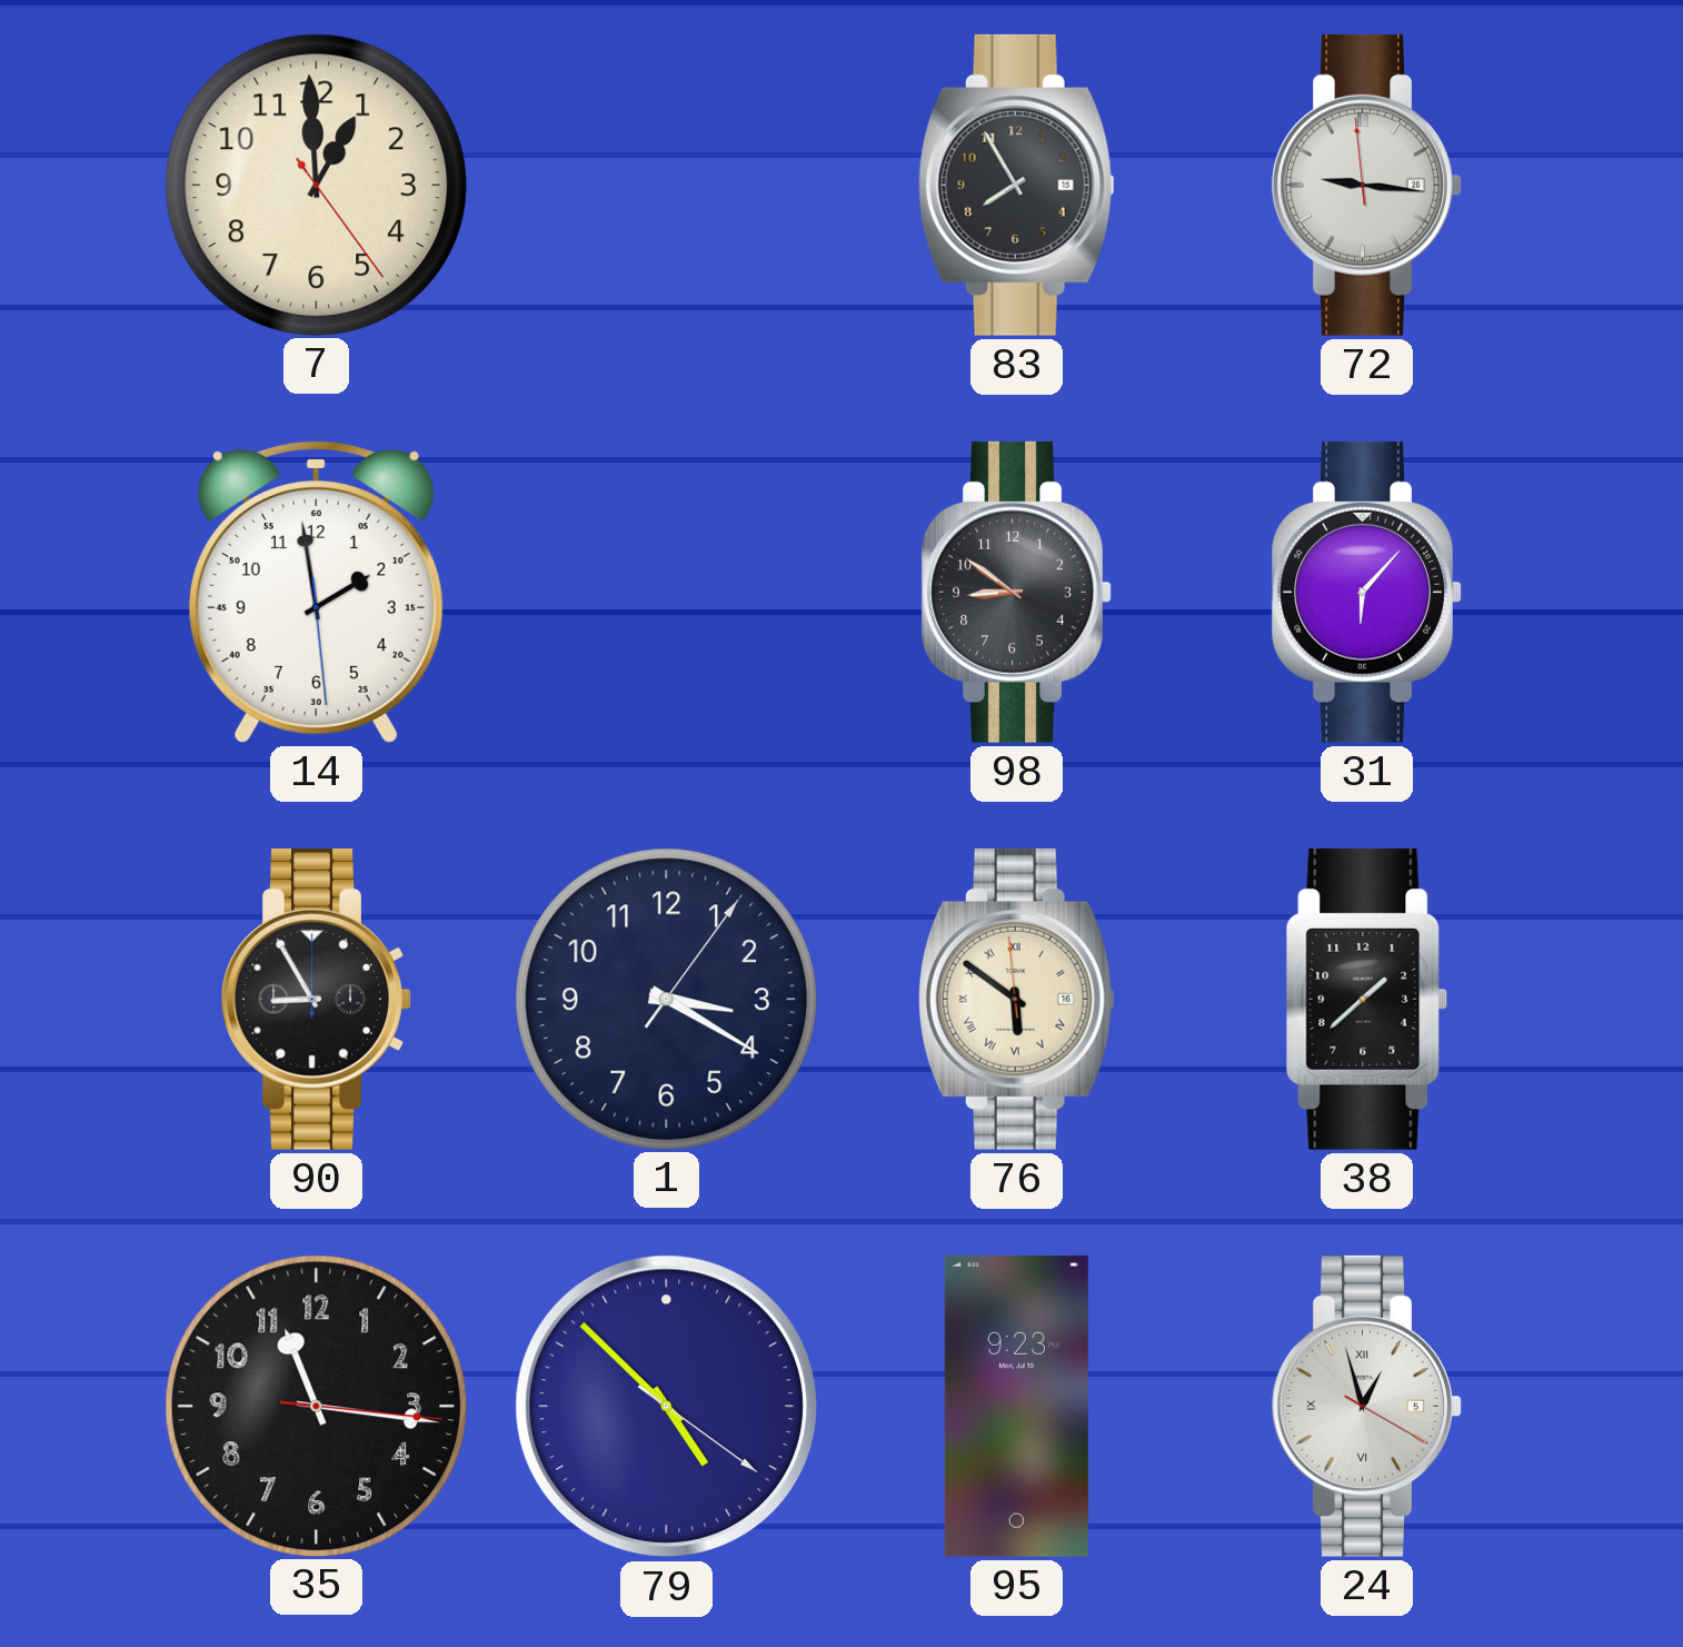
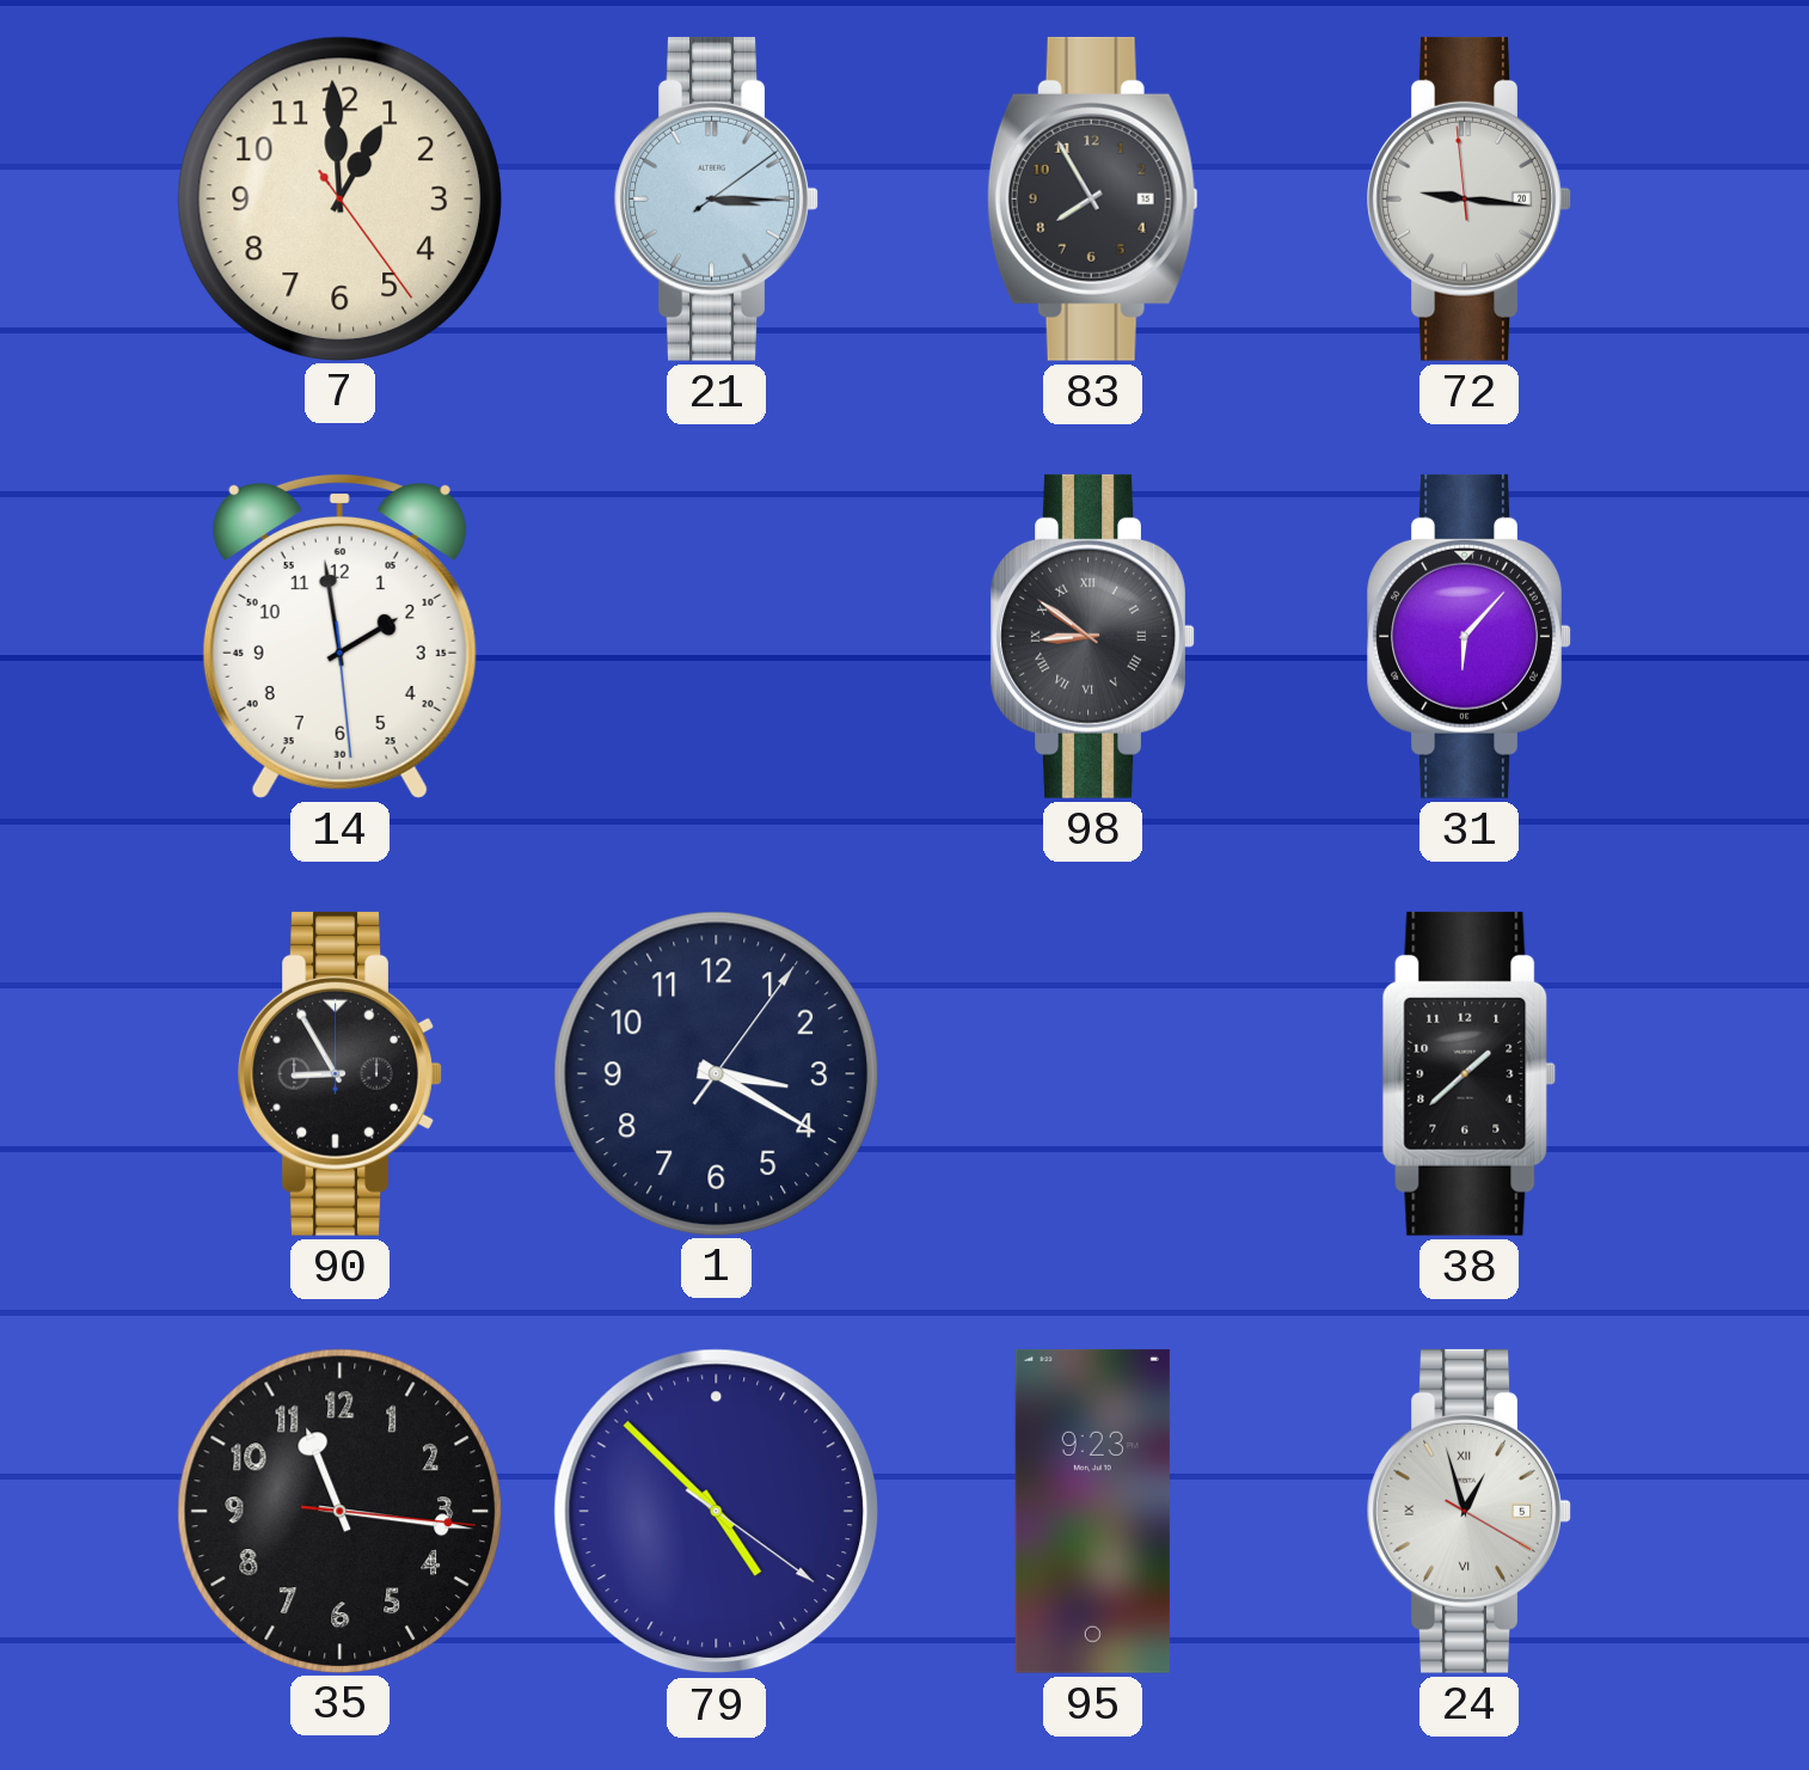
21: none -> 3:15
98 numerals: Arabic -> Roman
76: 5:50 -> none
